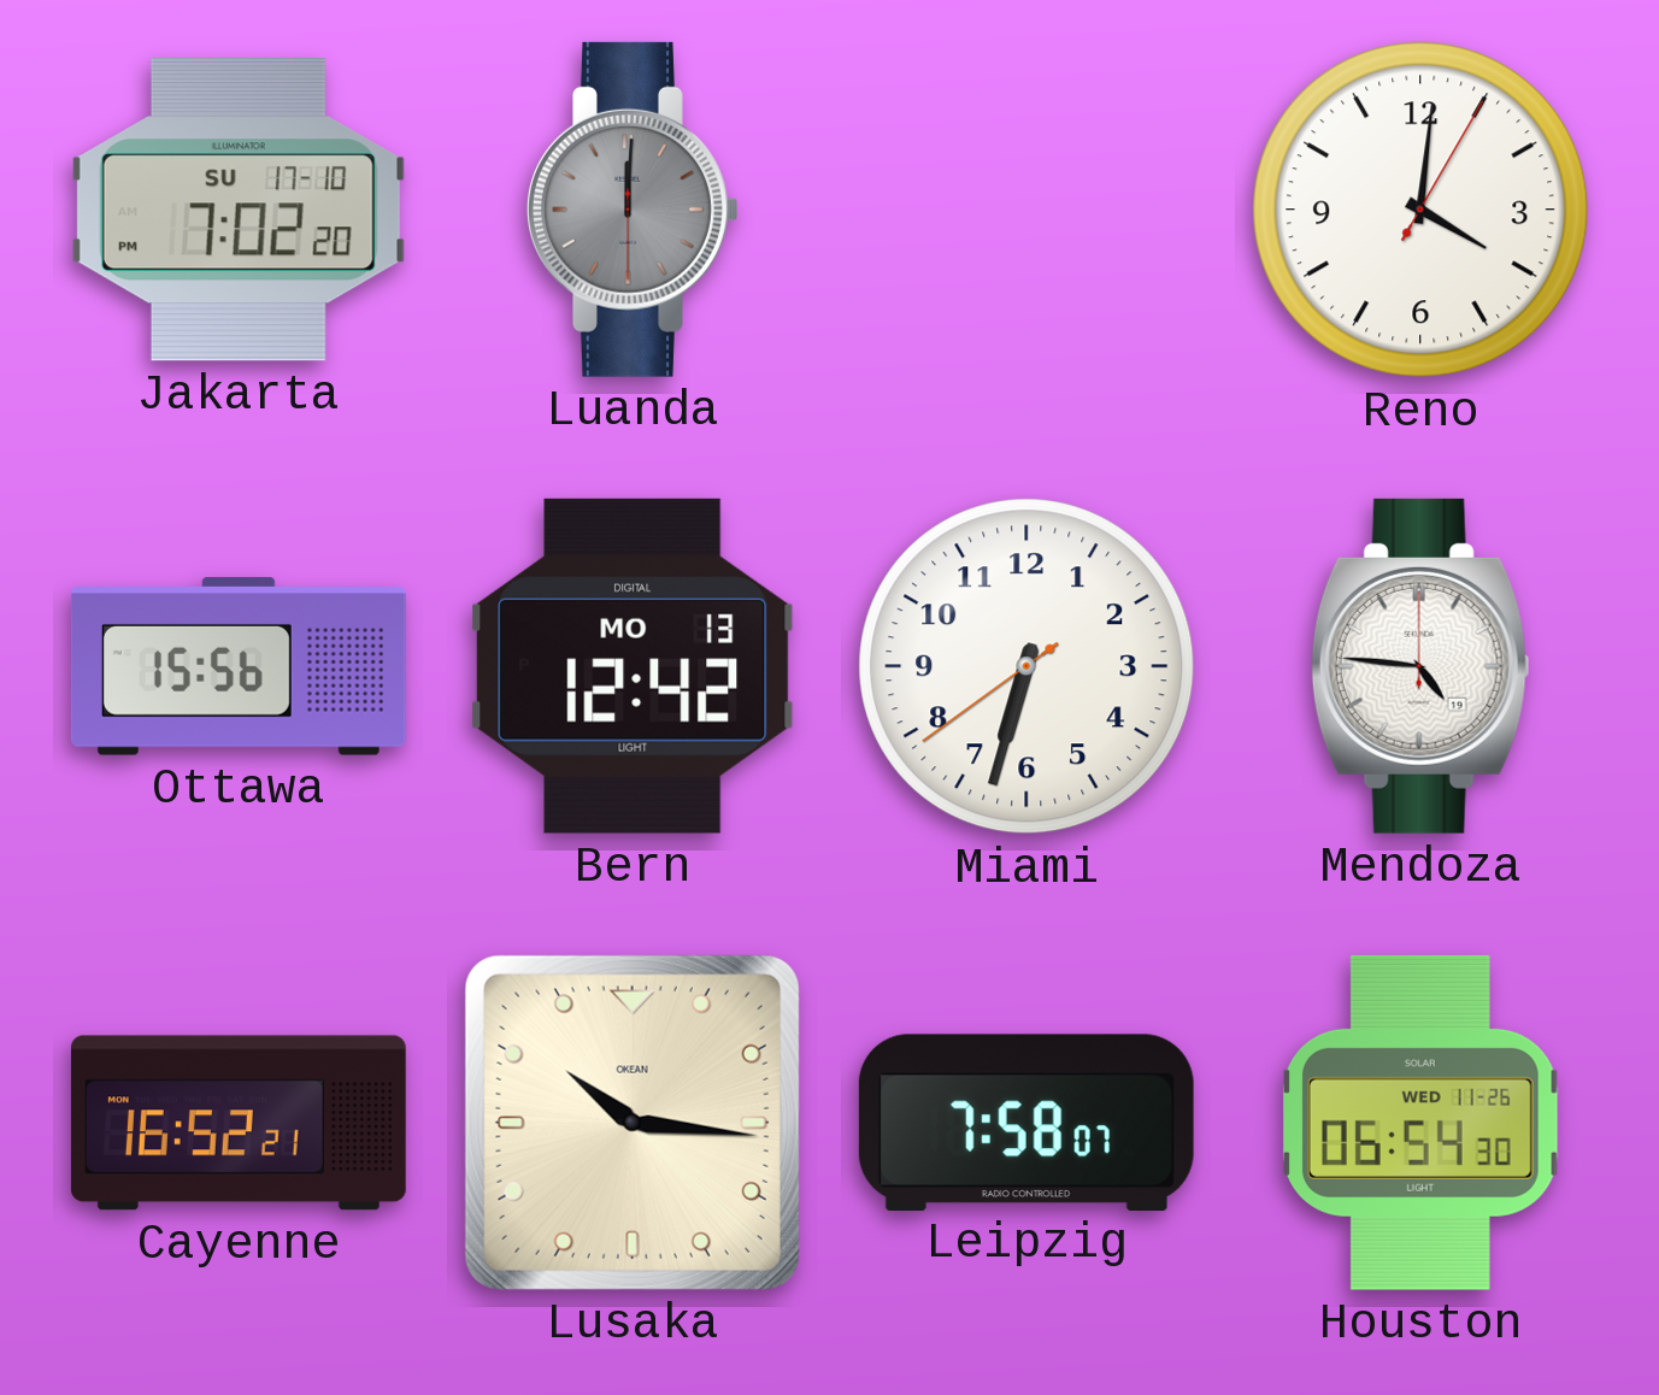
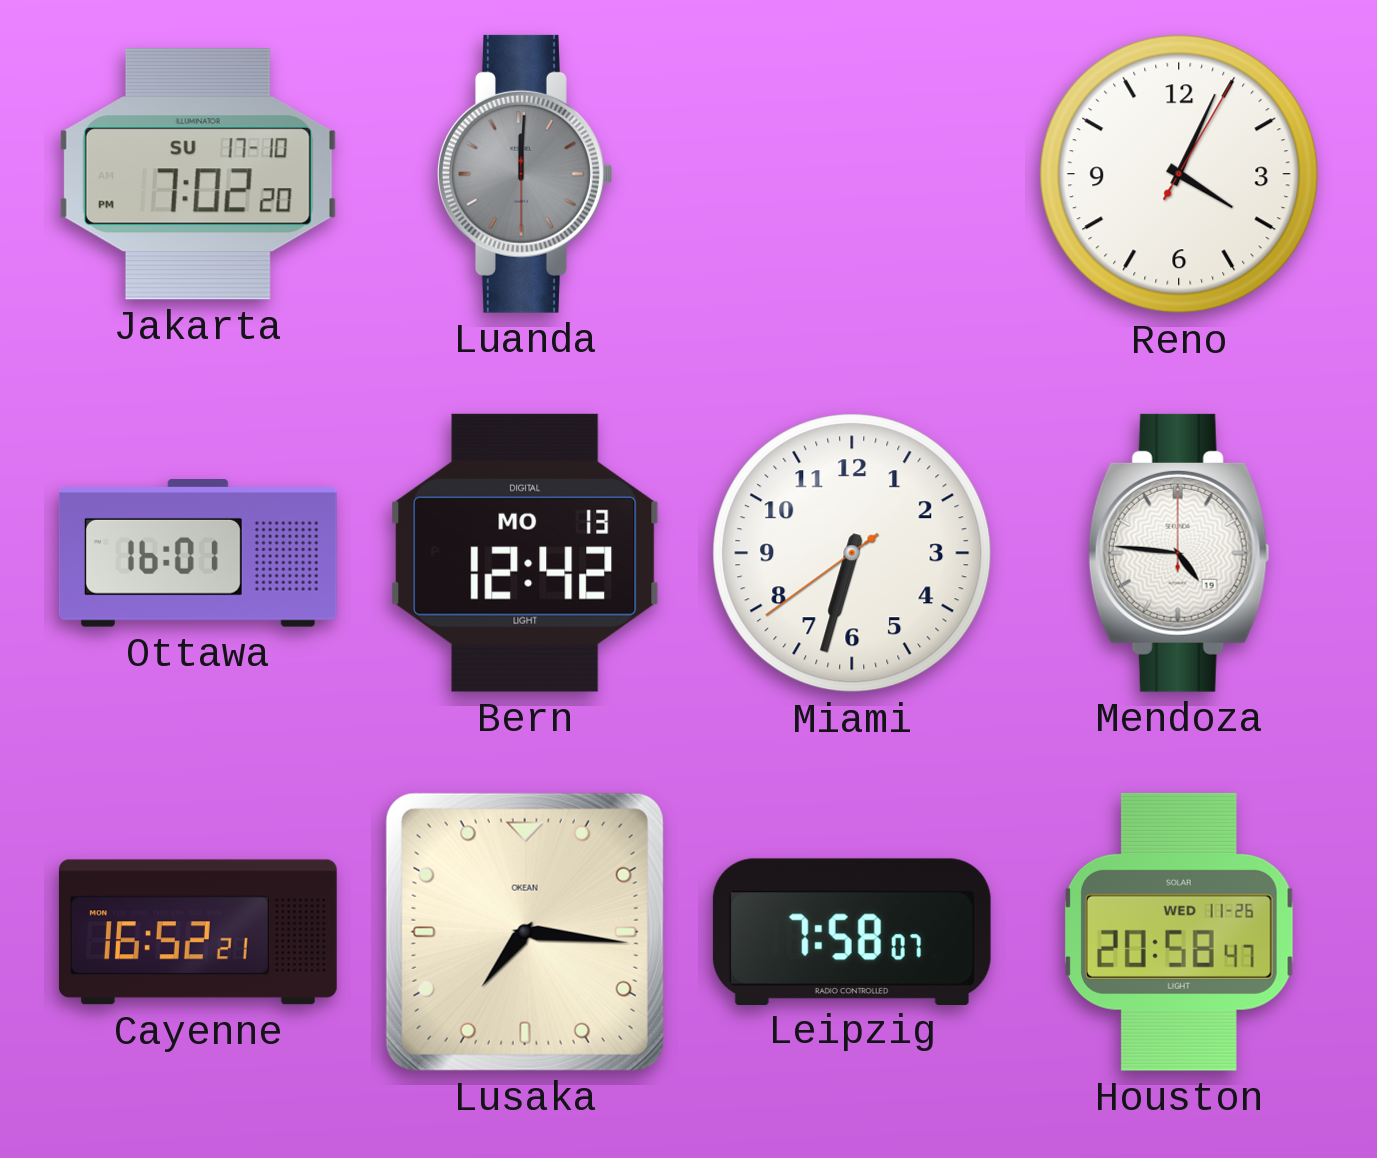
Reno: 4:01 -> 4:04
Ottawa: 15:56 -> 16:01
Lusaka: 10:16 -> 7:16
Houston: 06:54 -> 20:58
